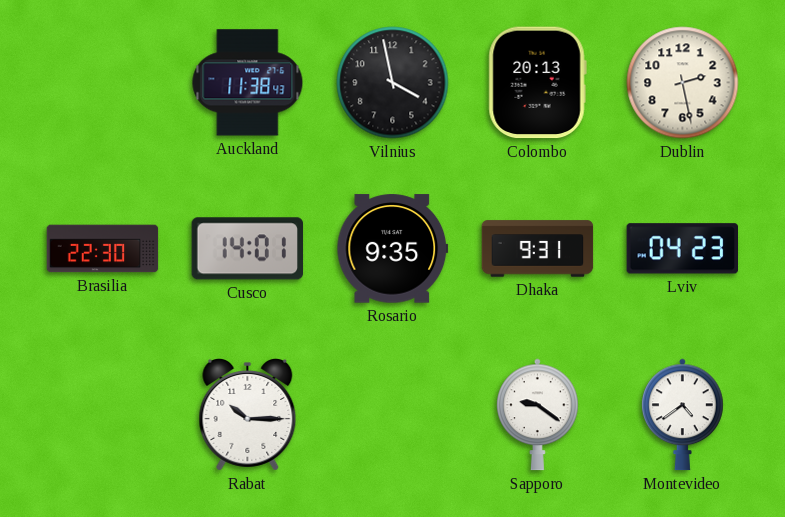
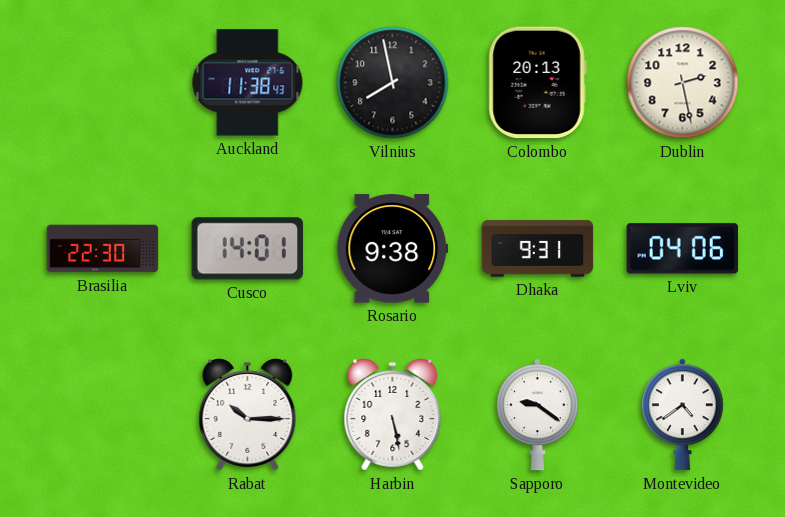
Vilnius: 3:58 -> 7:58
Rosario: 9:35 -> 9:38
Lviv: 04:23 -> 04:06
Harbin: none -> 5:28
